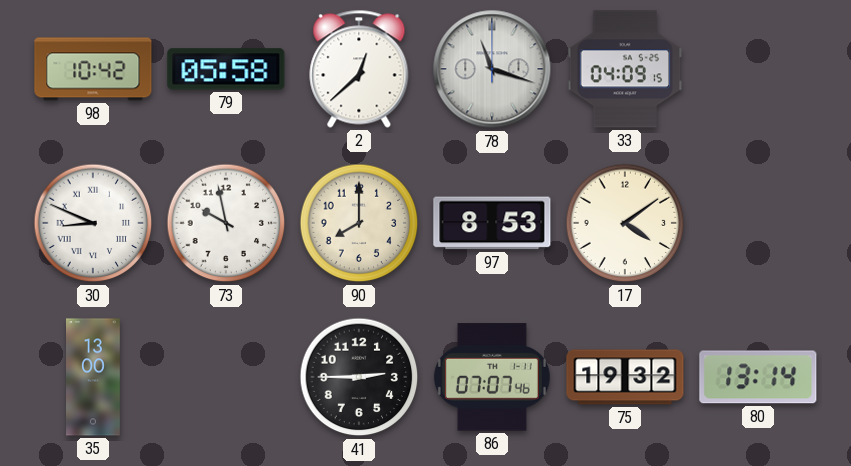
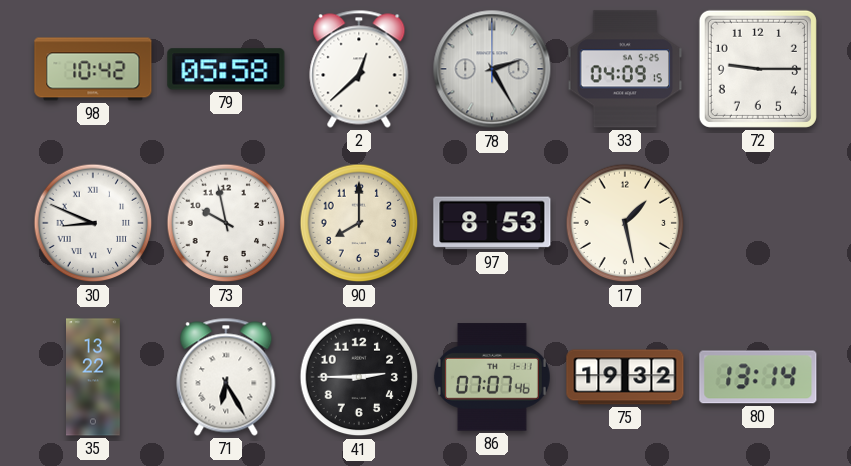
78: 11:18 -> 2:25
72: none -> 9:15
17: 4:09 -> 1:28
35: 13:00 -> 13:22
71: none -> 6:25
